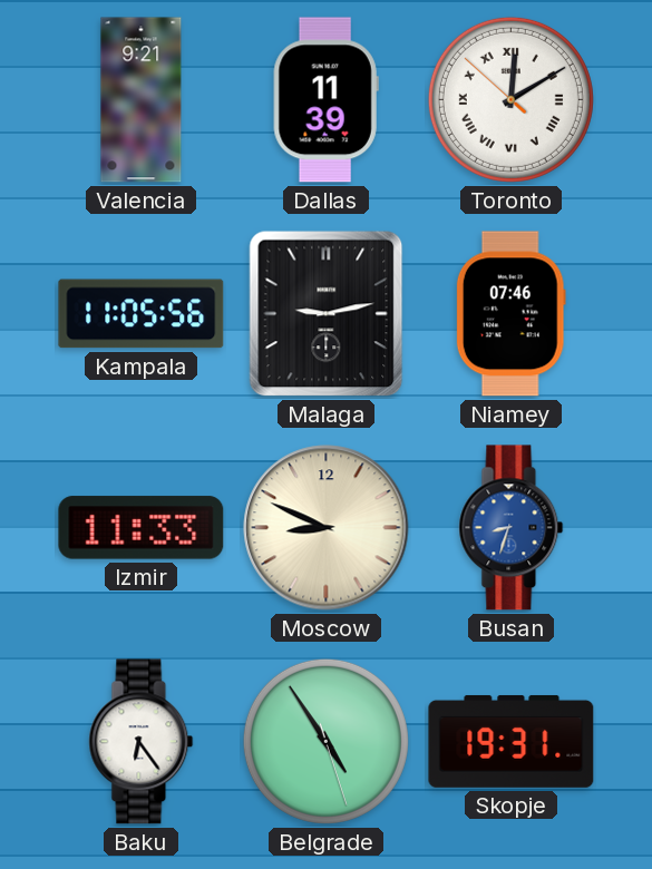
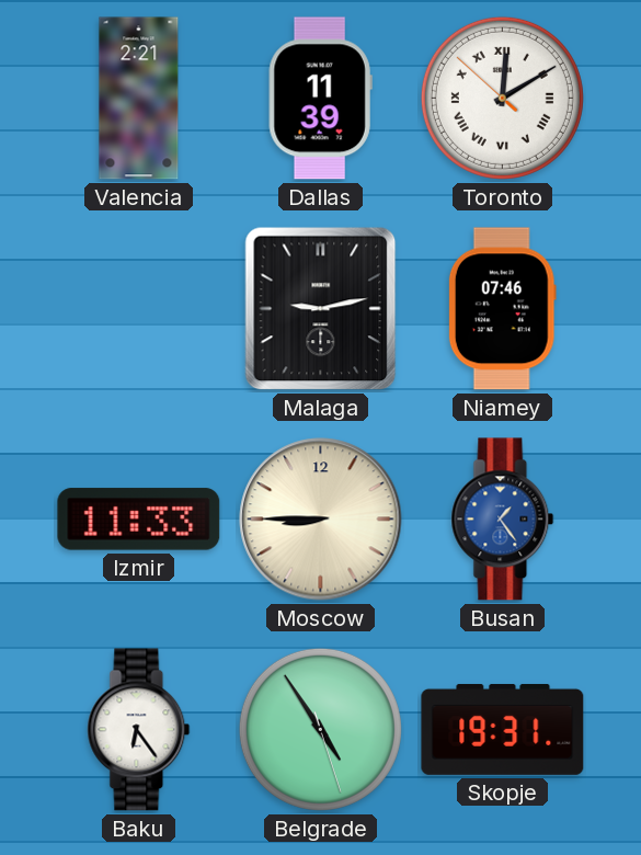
Valencia: 9:21 -> 2:21
Kampala: 11:05 -> none
Moscow: 8:49 -> 8:45
Busan: 8:33 -> 1:24
